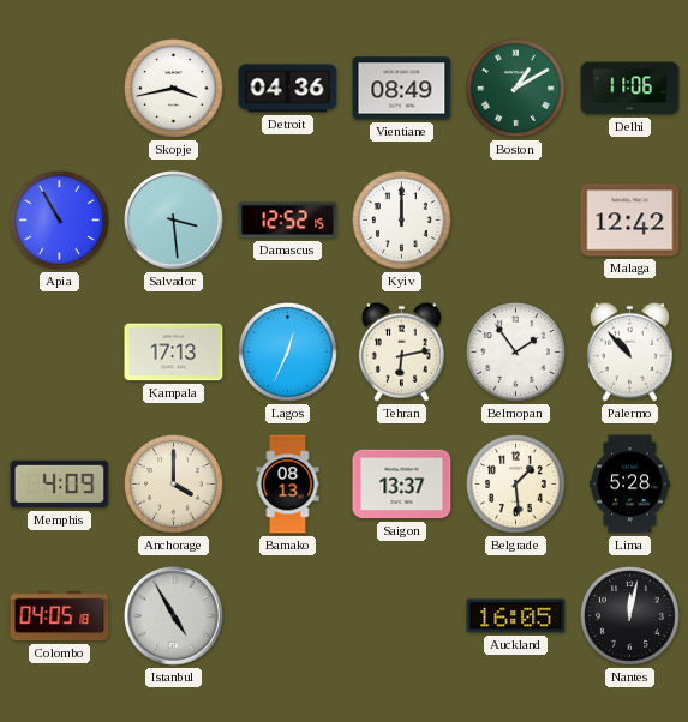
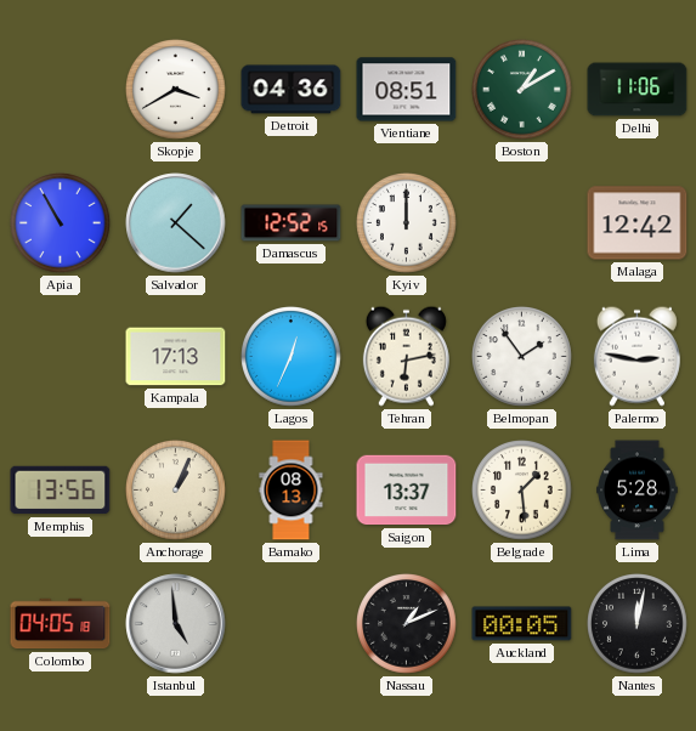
Skopje: 3:43 -> 3:40
Vientiane: 08:49 -> 08:51
Salvador: 3:29 -> 1:22
Palermo: 10:53 -> 2:47
Memphis: 4:09 -> 13:56
Anchorage: 4:00 -> 1:04
Istanbul: 4:55 -> 4:59
Nassau: none -> 1:11
Auckland: 16:05 -> 00:05
